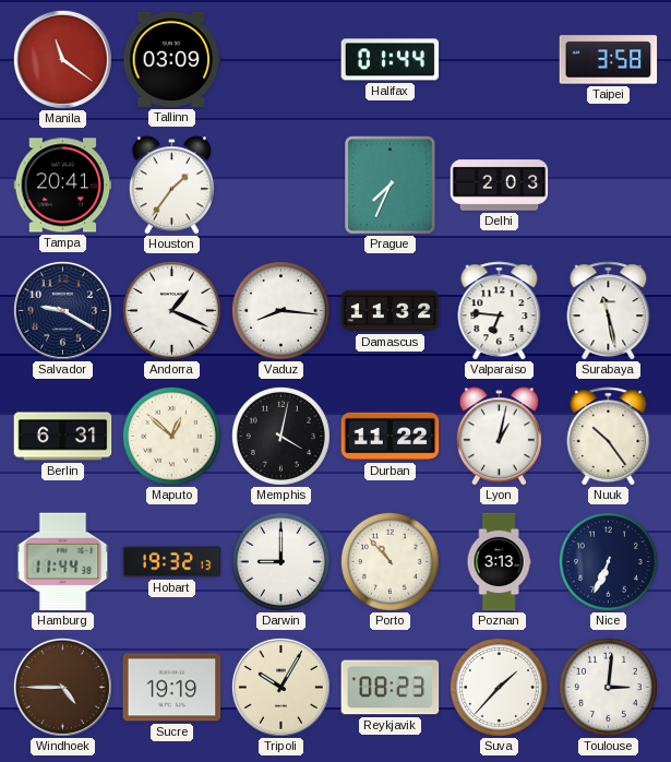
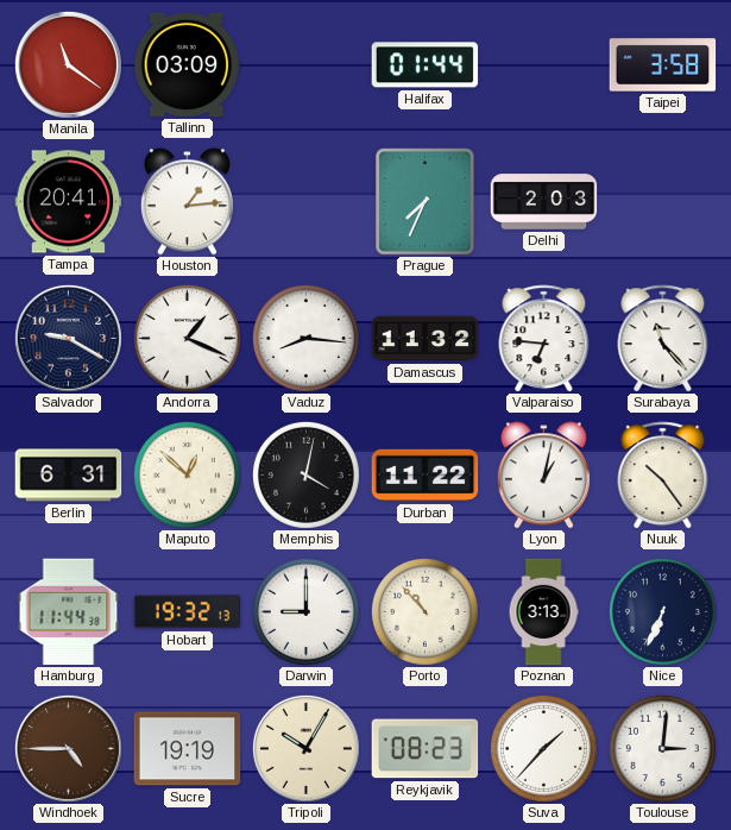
Houston: 1:36 -> 1:14
Surabaya: 11:28 -> 11:23
